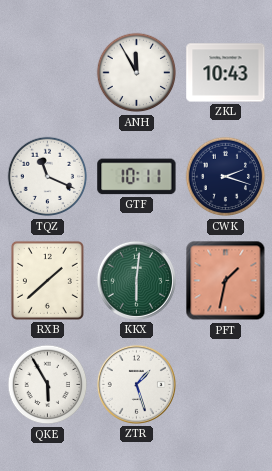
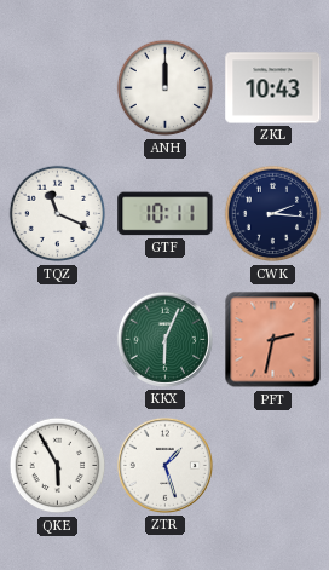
ANH: 11:55 -> 12:00
CWK: 2:18 -> 2:16
RXB: 1:38 -> none
KKX: 6:01 -> 6:04
PFT: 1:32 -> 2:32
